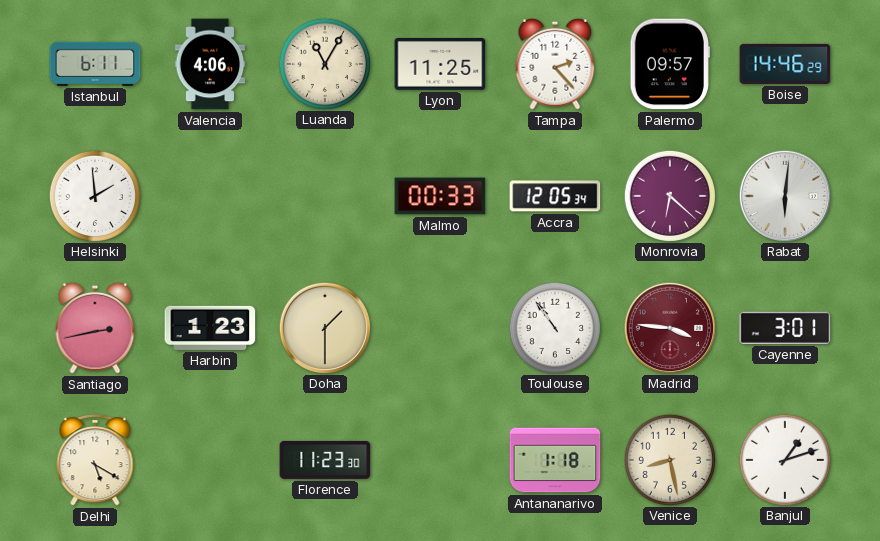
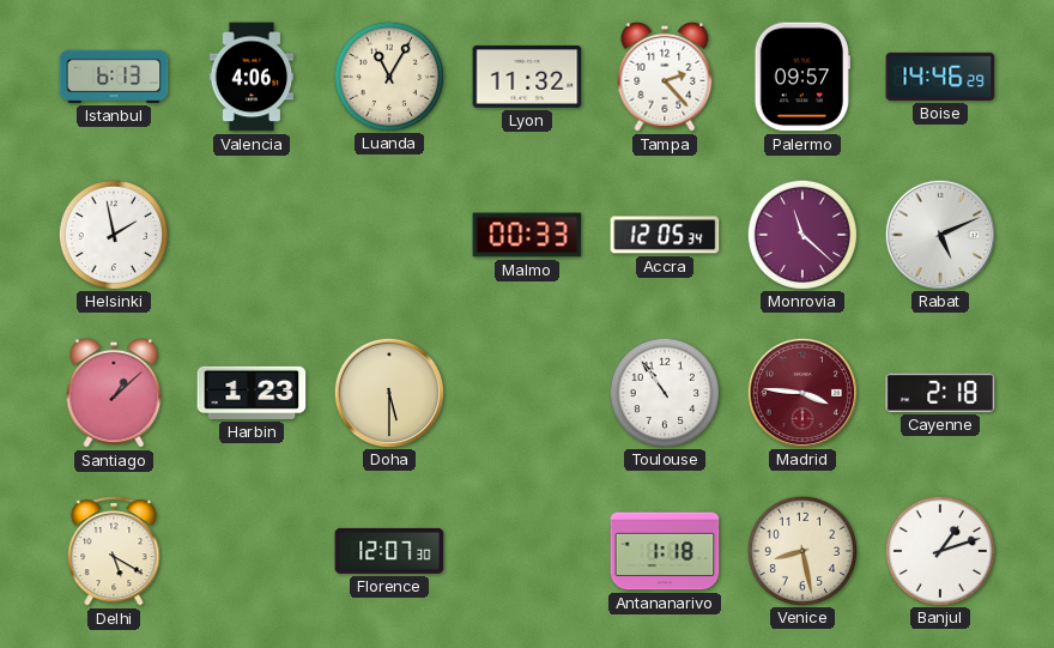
Istanbul: 6:11 -> 6:13
Lyon: 11:25 -> 11:32
Helsinki: 1:59 -> 1:58
Monrovia: 6:22 -> 11:22
Rabat: 6:01 -> 5:11
Santiago: 2:43 -> 1:08
Doha: 1:30 -> 5:30
Cayenne: 3:01 -> 2:18
Florence: 11:23 -> 12:07
